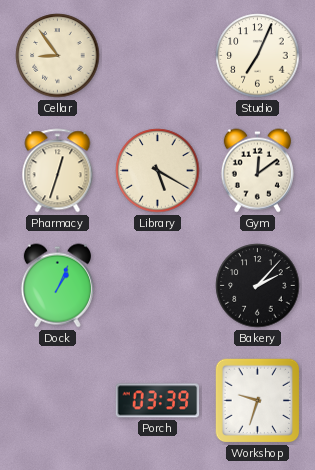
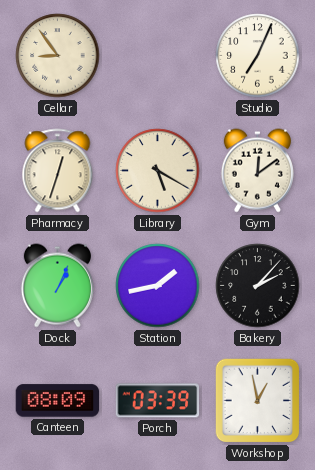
Station: none -> 1:43
Canteen: none -> 08:09
Workshop: 9:33 -> 12:58
